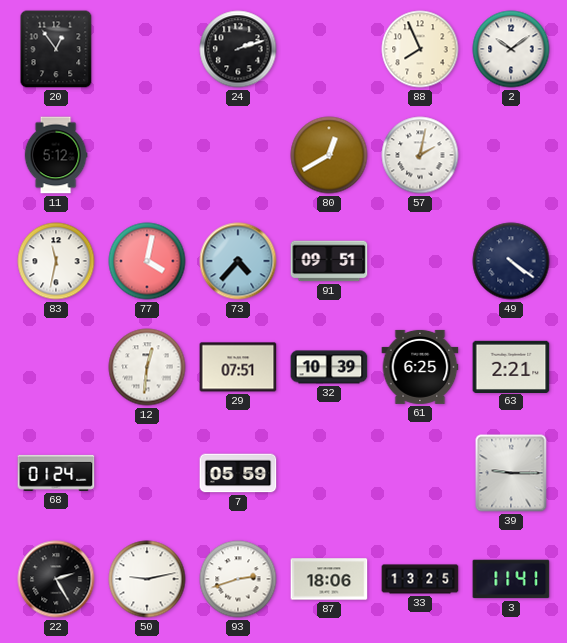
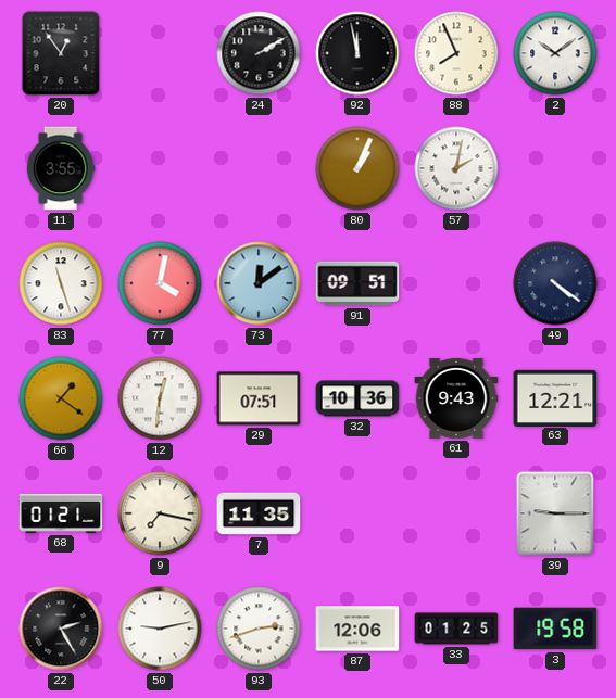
24: 2:12 -> 2:10
92: none -> 11:58
11: 5:12 -> 3:55
80: 12:40 -> 1:04
83: 11:32 -> 11:27
73: 4:37 -> 12:09
66: none -> 1:21
32: 10:39 -> 10:36
61: 6:25 -> 9:43
63: 2:21 -> 12:21
68: 01:24 -> 01:21
9: none -> 7:17
7: 05:59 -> 11:35
87: 18:06 -> 12:06
33: 13:25 -> 01:25
3: 11:41 -> 19:58
